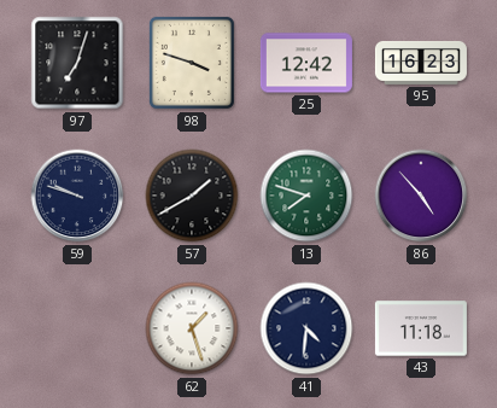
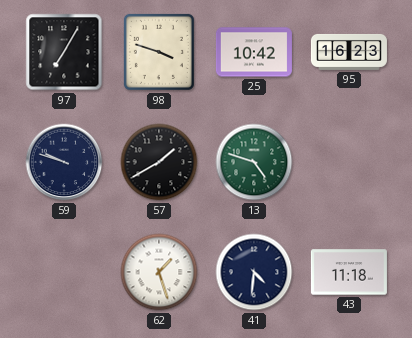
97: 7:03 -> 7:05
25: 12:42 -> 10:42
13: 7:48 -> 4:48
86: 4:53 -> none
